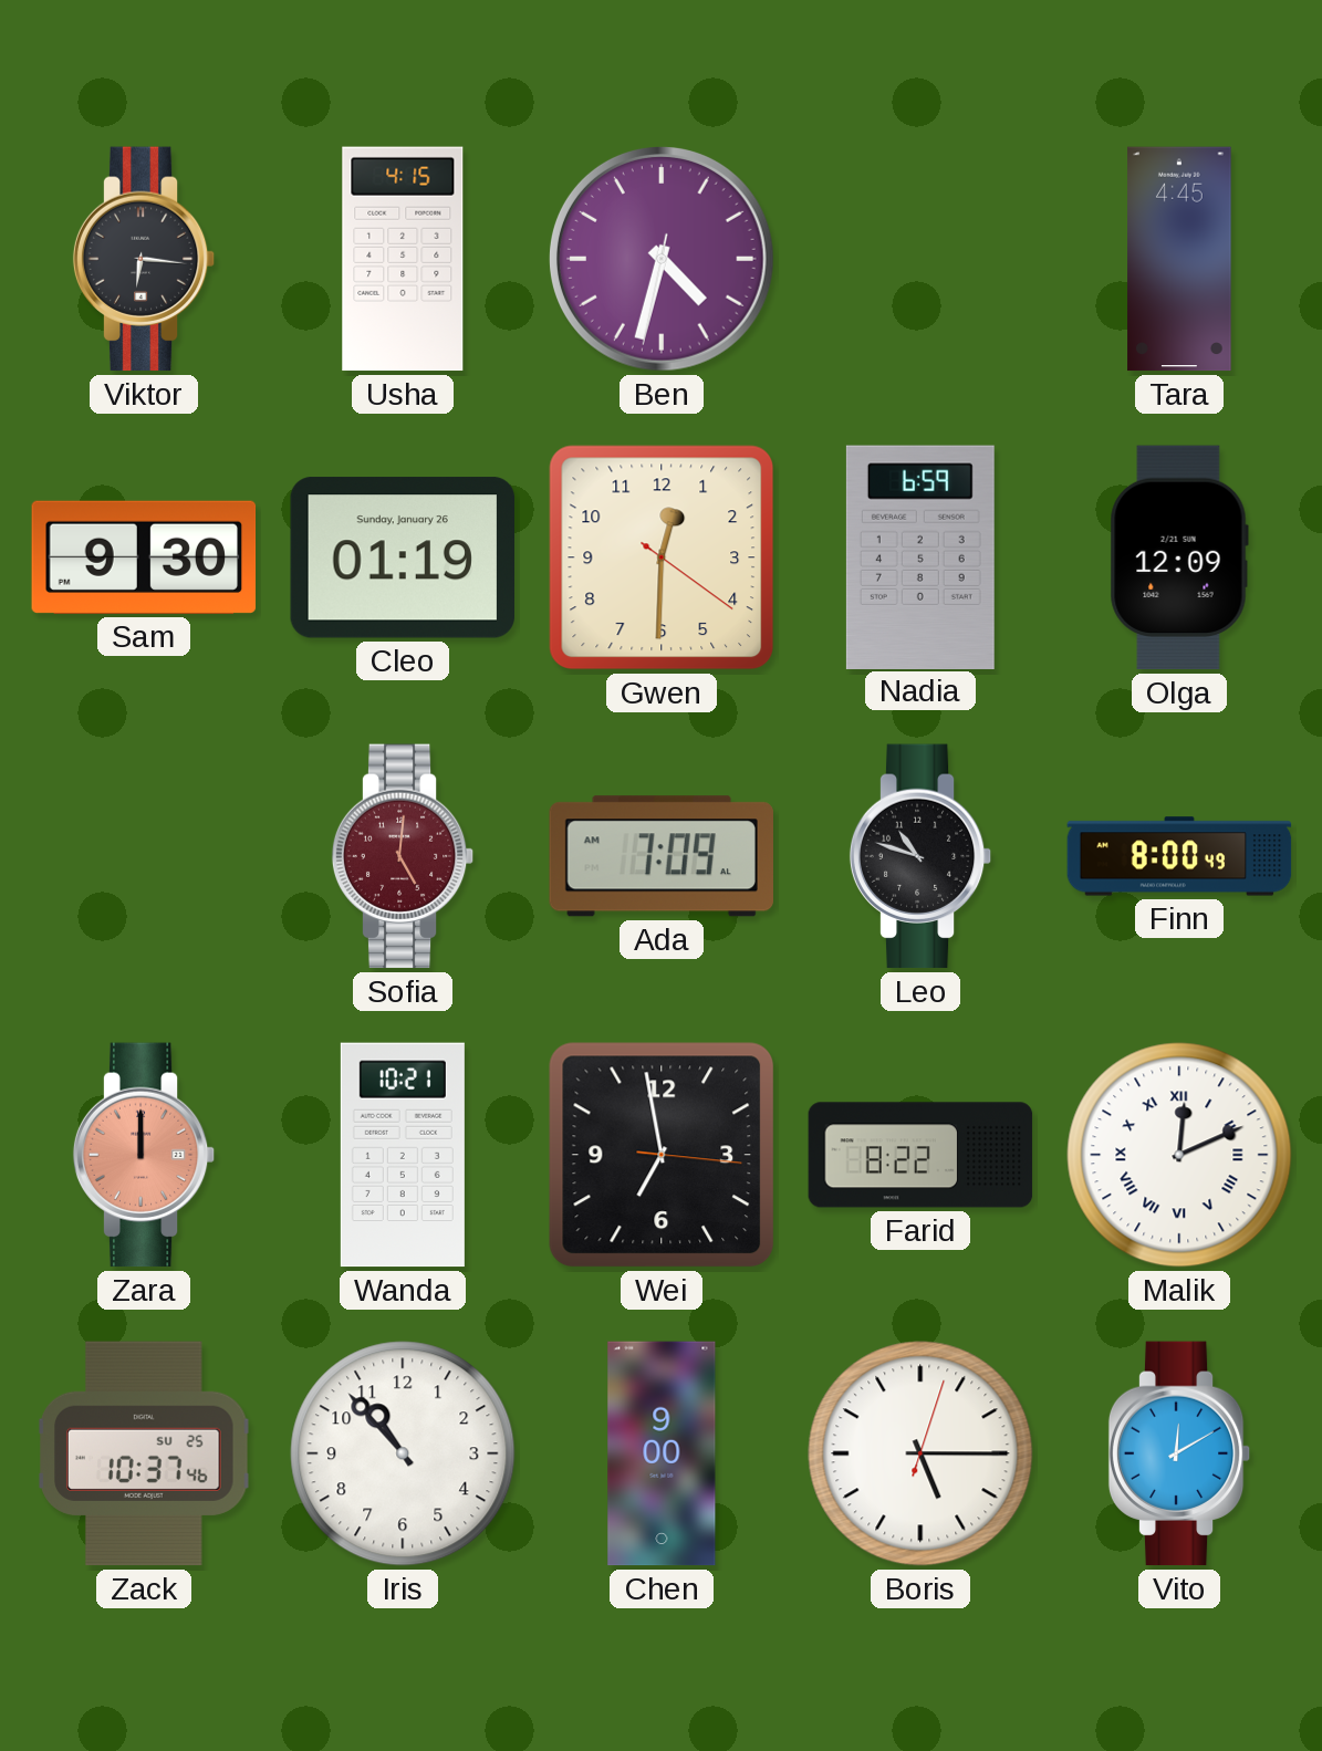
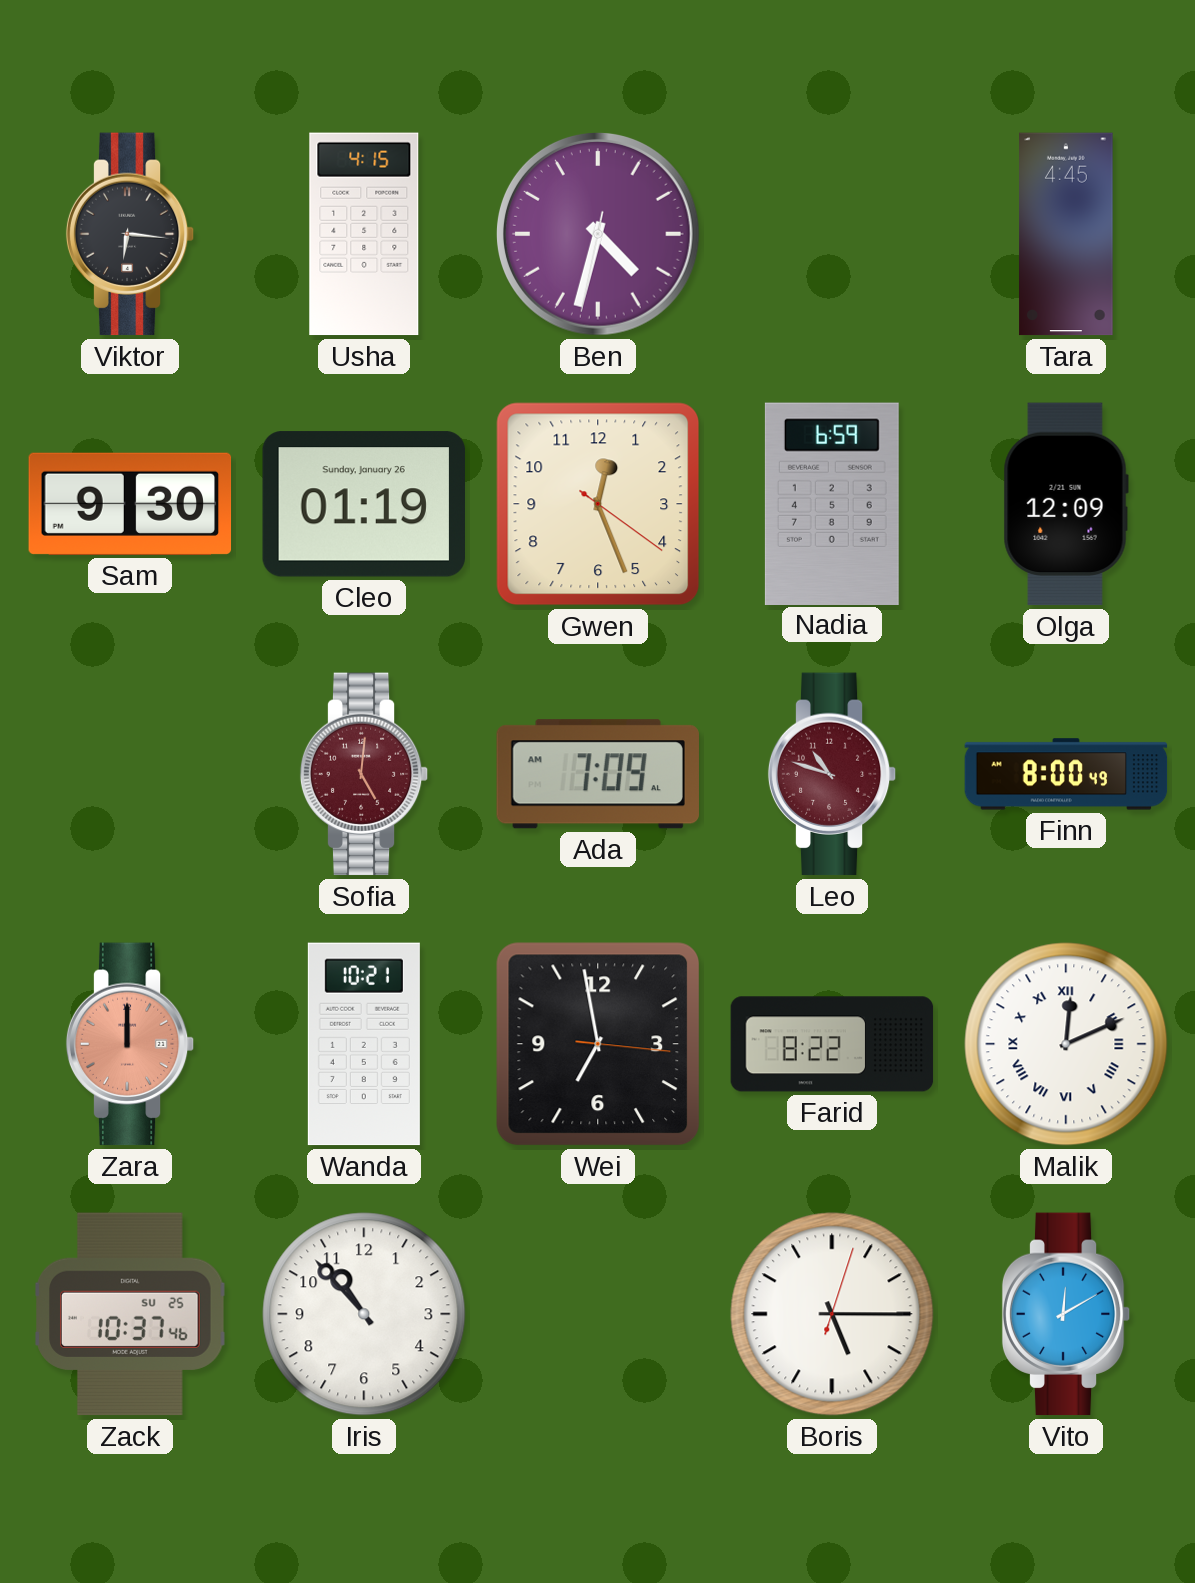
Gwen: 12:30 -> 12:26
Leo dial: black -> burgundy
Chen: 9:00 -> none
